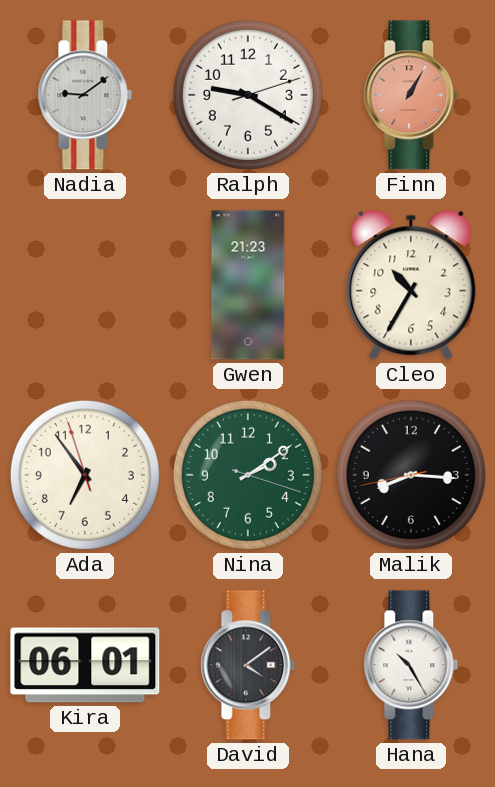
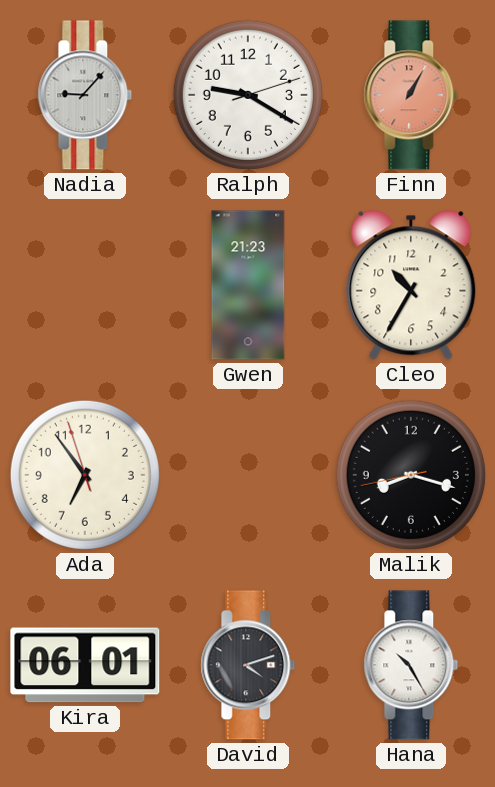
Nadia: 9:09 -> 9:07
Nina: 2:09 -> none
Malik: 8:15 -> 8:17
David: 4:09 -> 4:12
